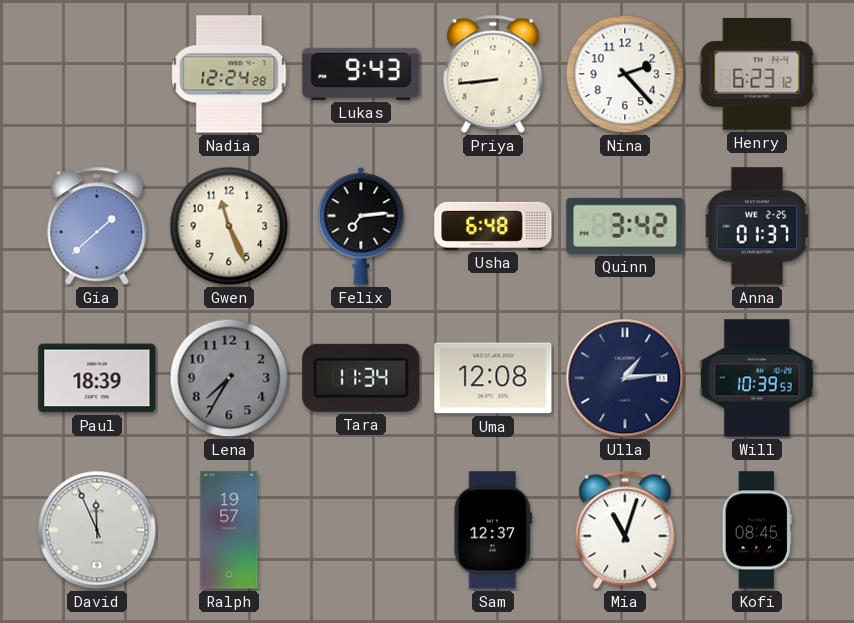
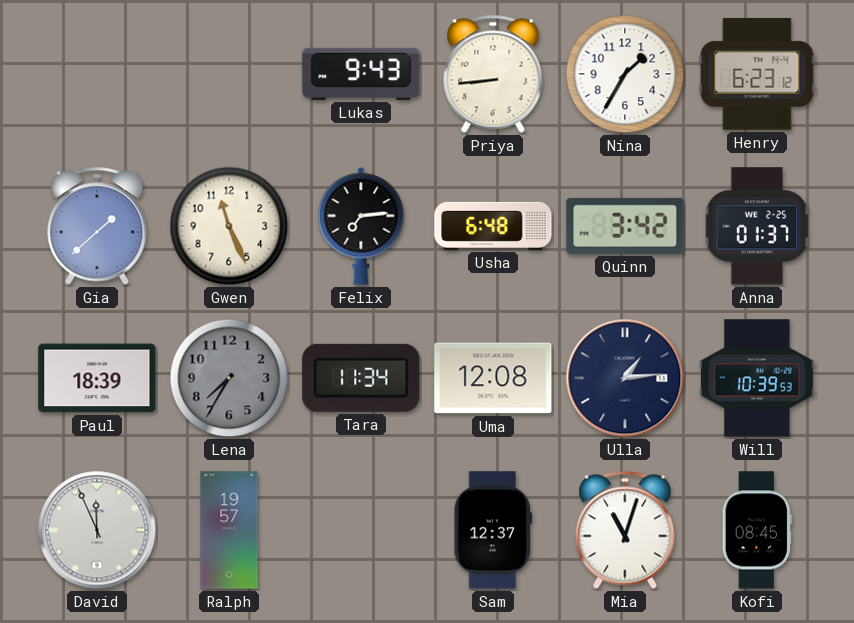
Nadia: 12:24 -> none
Nina: 2:23 -> 1:35
